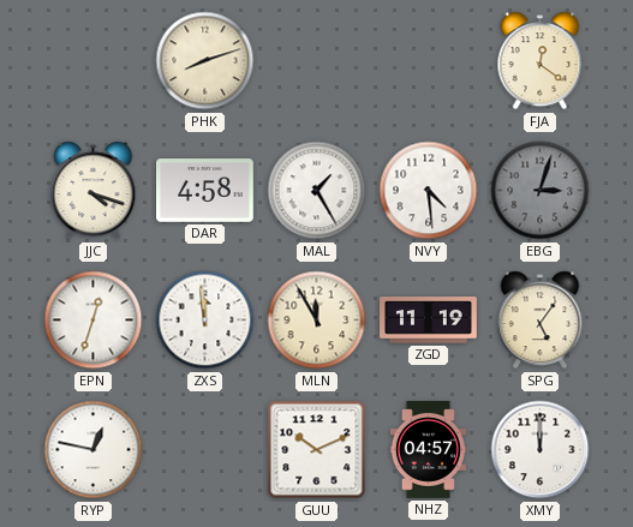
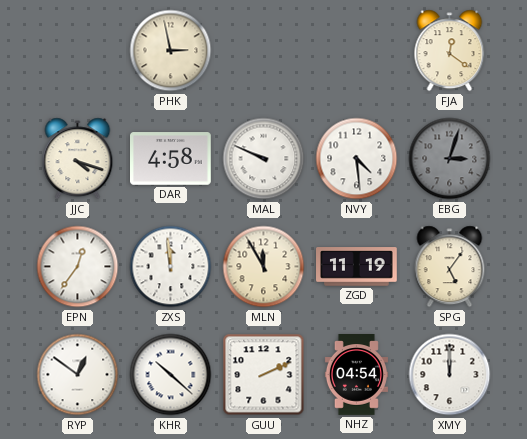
PHK: 8:12 -> 2:58
MAL: 1:25 -> 9:49
EPN: 12:33 -> 12:36
RYP: 12:47 -> 12:51
KHR: none -> 10:22
GUU: 10:11 -> 2:11
NHZ: 04:57 -> 04:54
